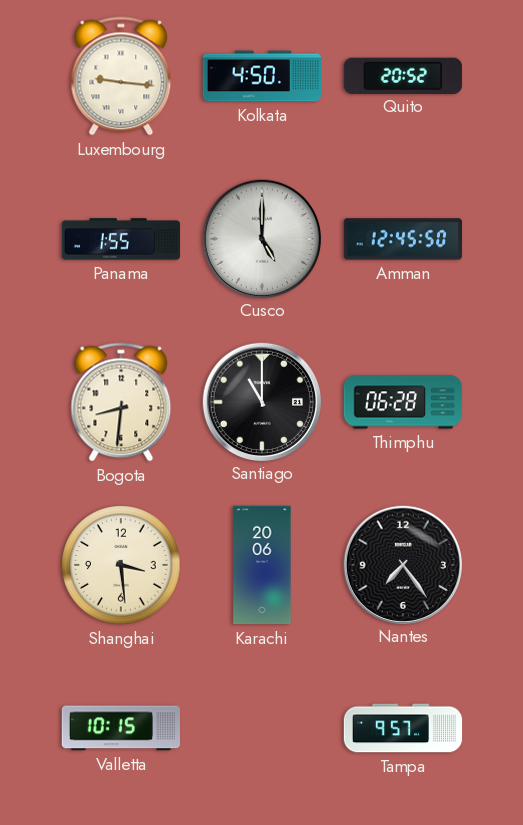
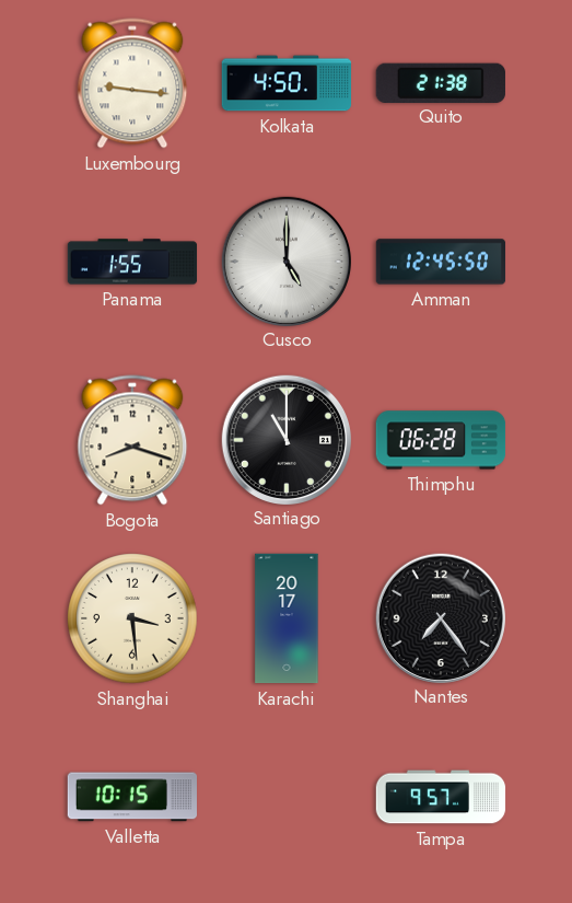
Quito: 20:52 -> 21:38
Bogota: 8:31 -> 8:18
Karachi: 20:06 -> 20:17
